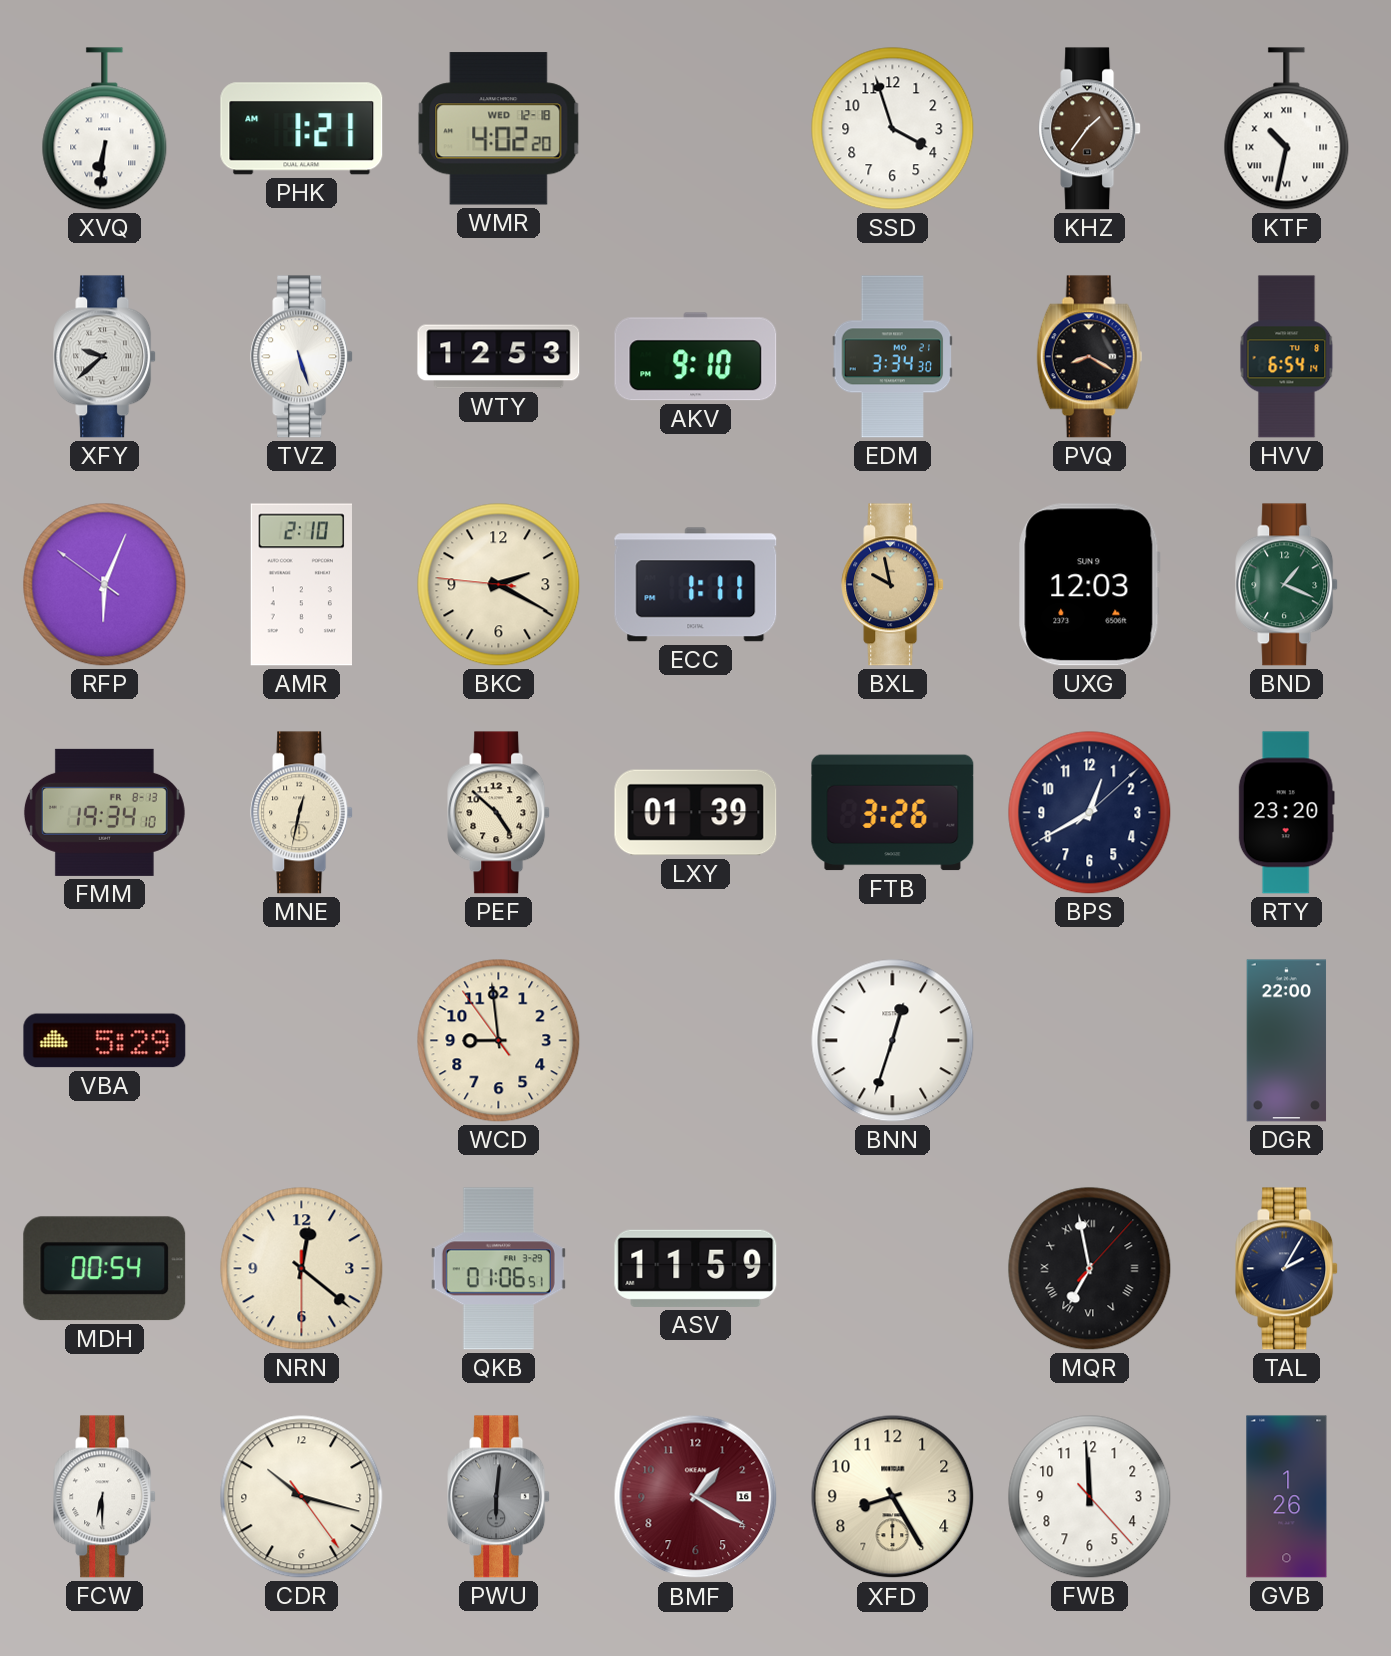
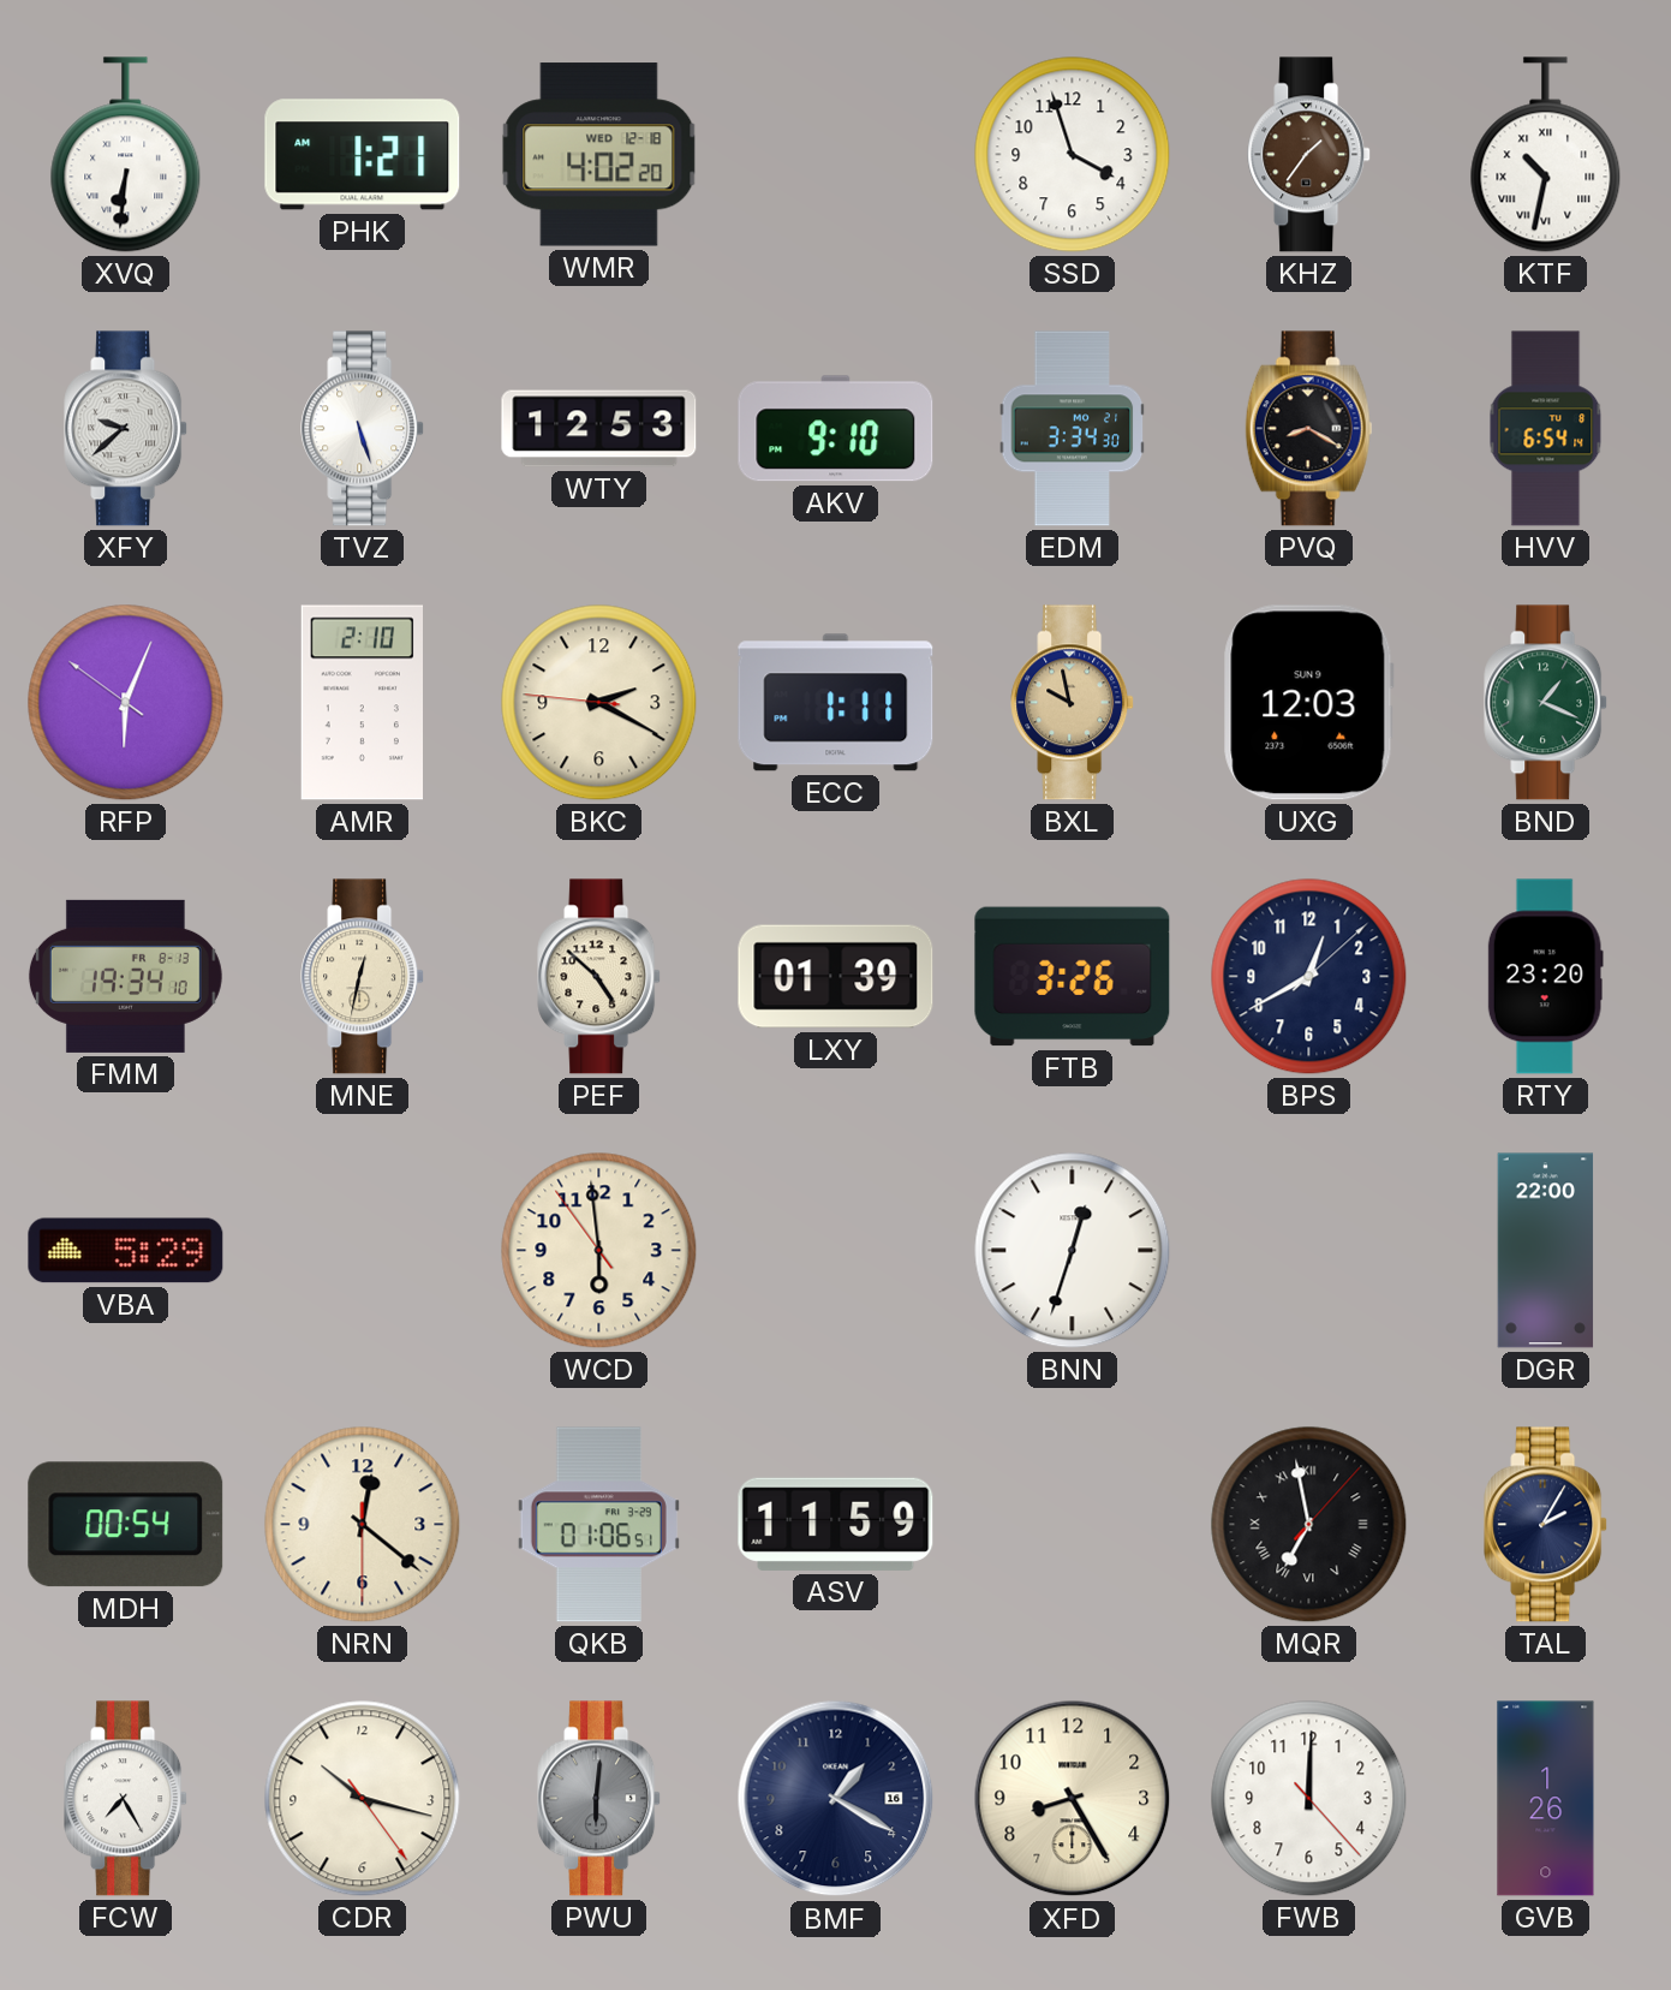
WCD: 8:58 -> 5:58
FCW: 6:30 -> 7:25
BMF dial: burgundy -> navy
FWB: 11:59 -> 12:00
